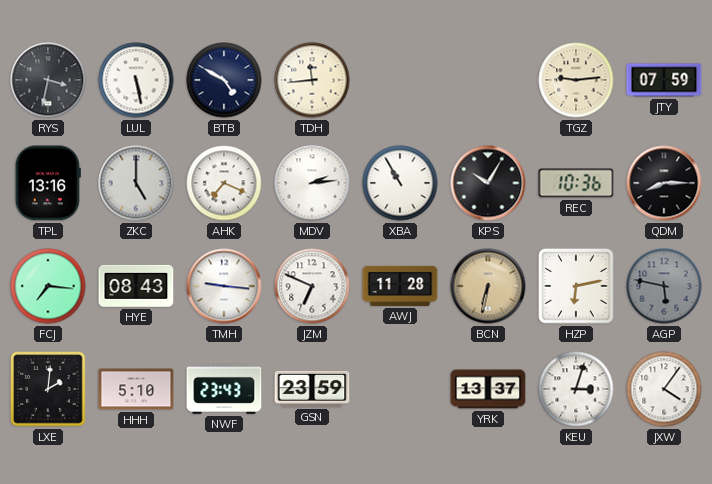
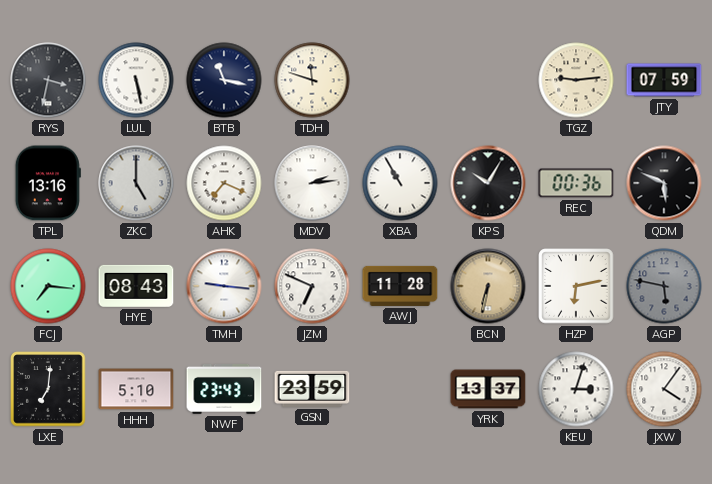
BTB: 4:50 -> 11:17
TDH: 11:44 -> 11:48
REC: 10:36 -> 00:36
QDM: 8:15 -> 5:49
LXE: 2:01 -> 7:01
